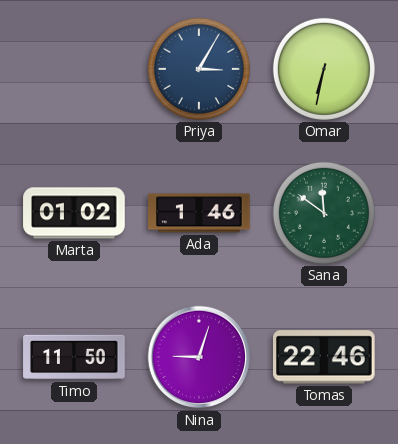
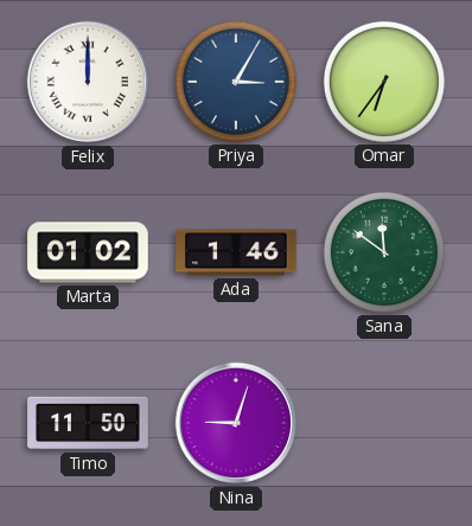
Felix: none -> 12:00
Omar: 6:32 -> 6:36
Tomas: 22:46 -> none
